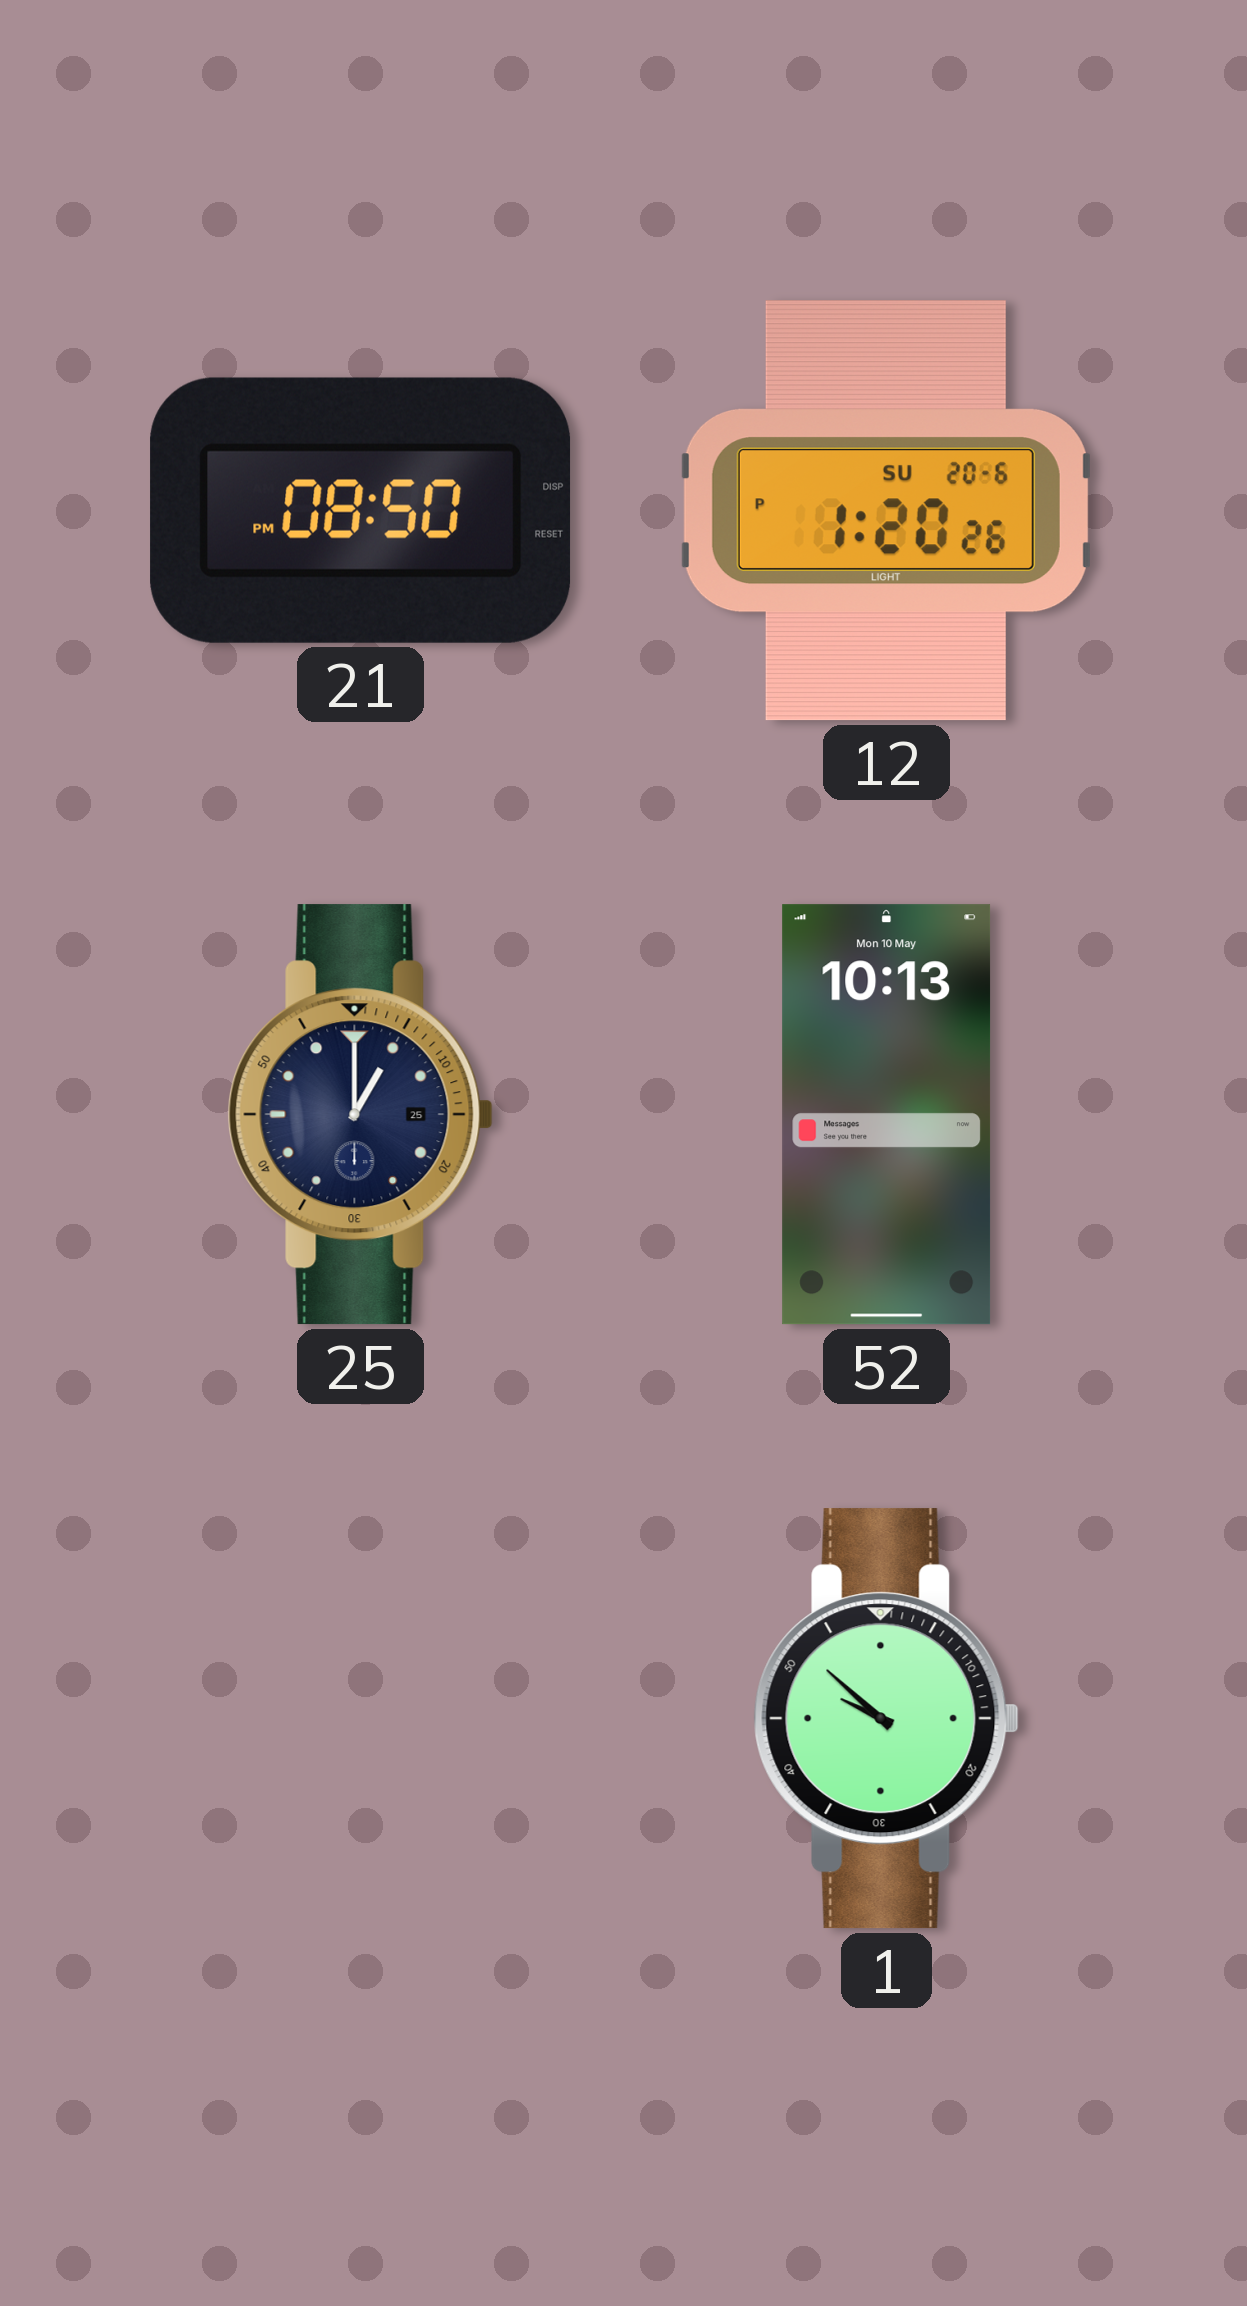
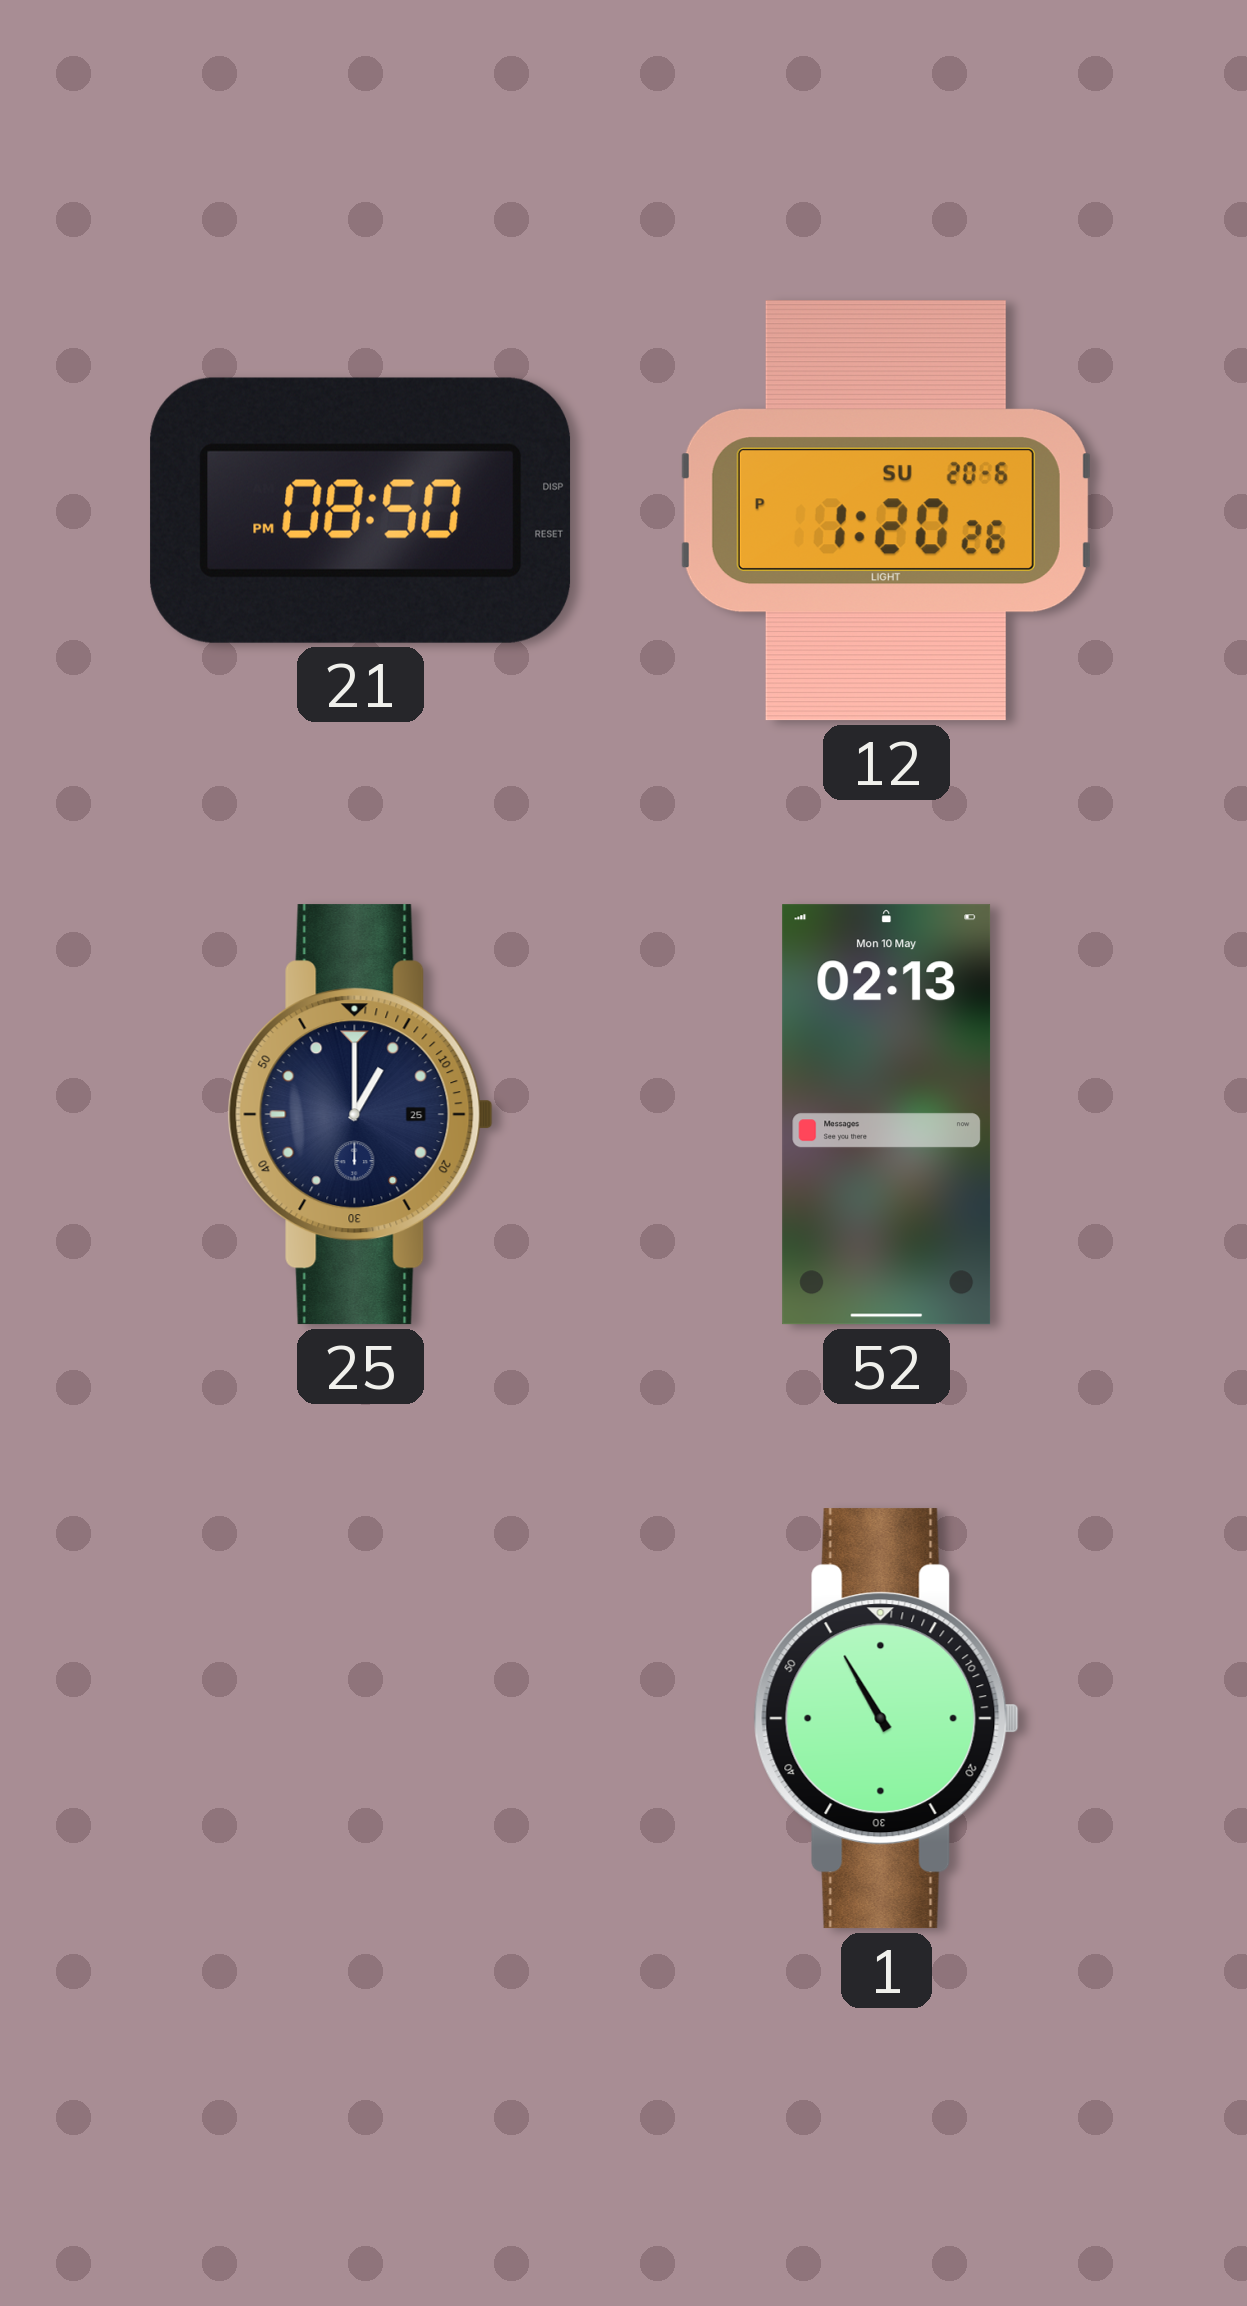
52: 10:13 -> 02:13
1: 9:52 -> 10:55
